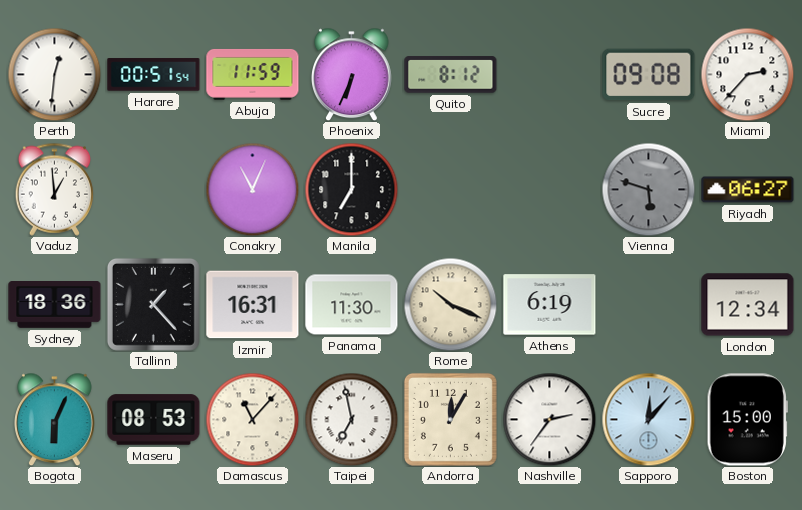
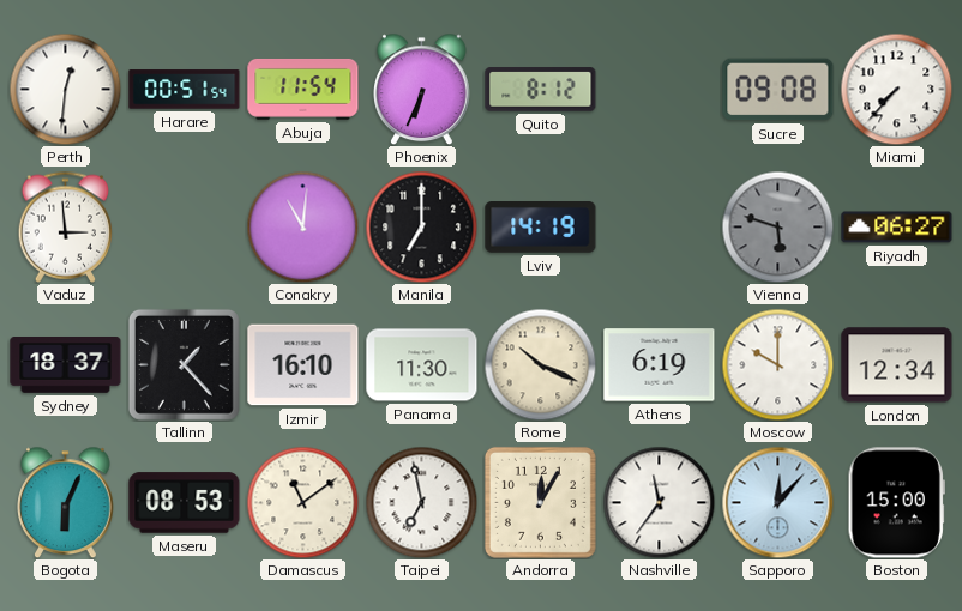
Abuja: 11:59 -> 11:54
Miami: 2:37 -> 7:37
Vaduz: 12:59 -> 2:59
Conakry: 11:04 -> 11:01
Lviv: none -> 14:19
Sydney: 18:36 -> 18:37
Izmir: 16:31 -> 16:10
Moscow: none -> 10:00
Damascus: 11:07 -> 11:09
Nashville: 2:36 -> 11:36
